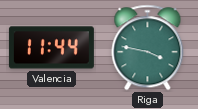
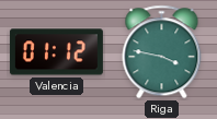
Valencia: 11:44 -> 01:12
